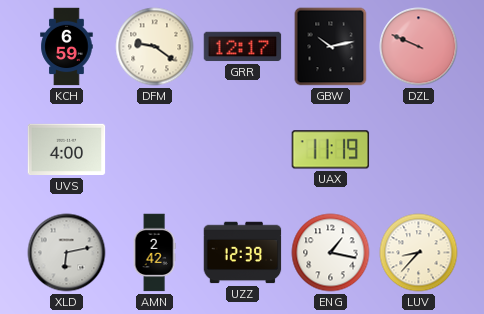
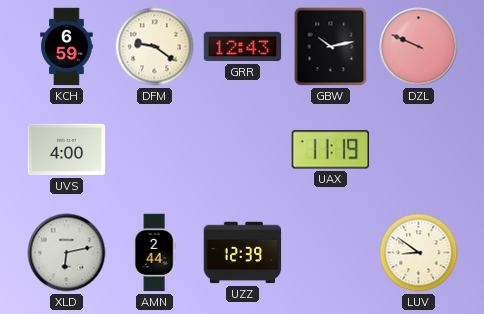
GRR: 12:17 -> 12:43
AMN: 2:42 -> 2:44
ENG: 1:17 -> none
LUV: 8:37 -> 8:51
